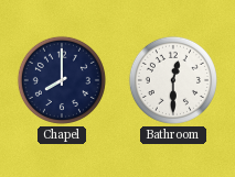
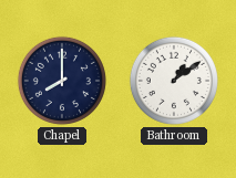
Bathroom: 12:30 -> 1:09
